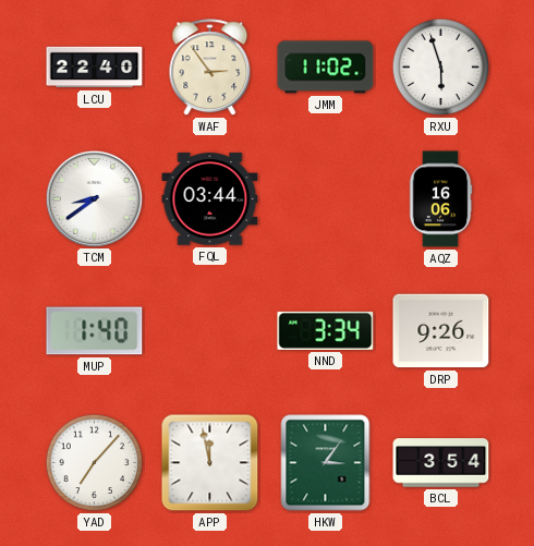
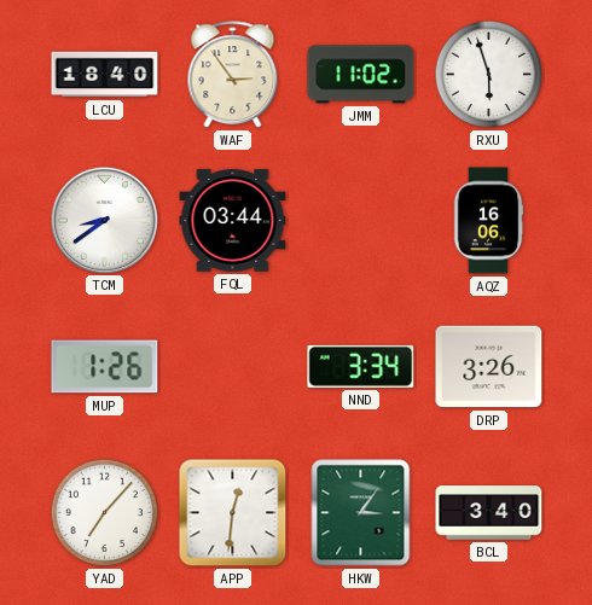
LCU: 22:40 -> 18:40
MUP: 1:40 -> 1:26
DRP: 9:26 -> 3:26
APP: 11:58 -> 12:31
BCL: 3:54 -> 3:40
